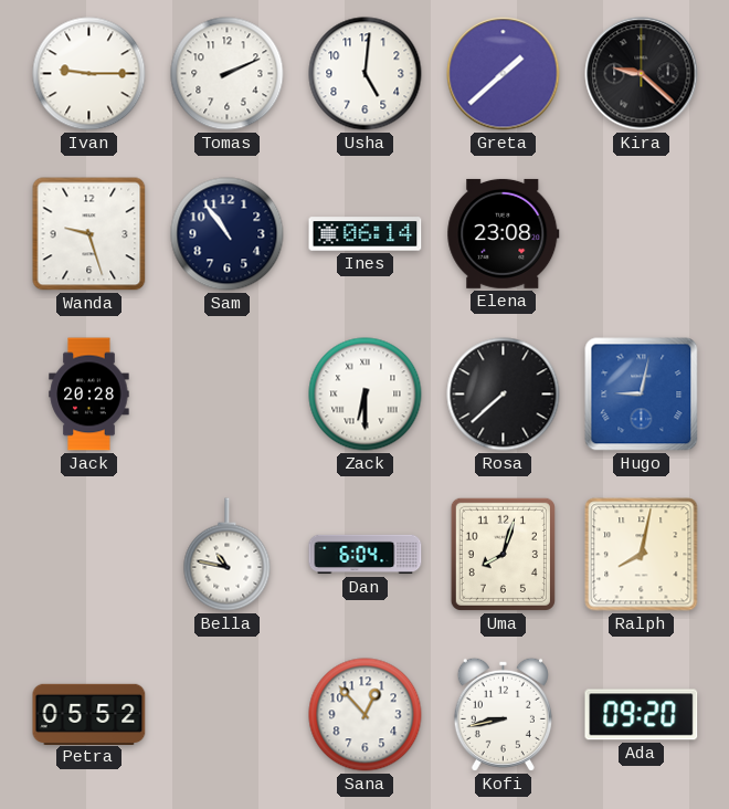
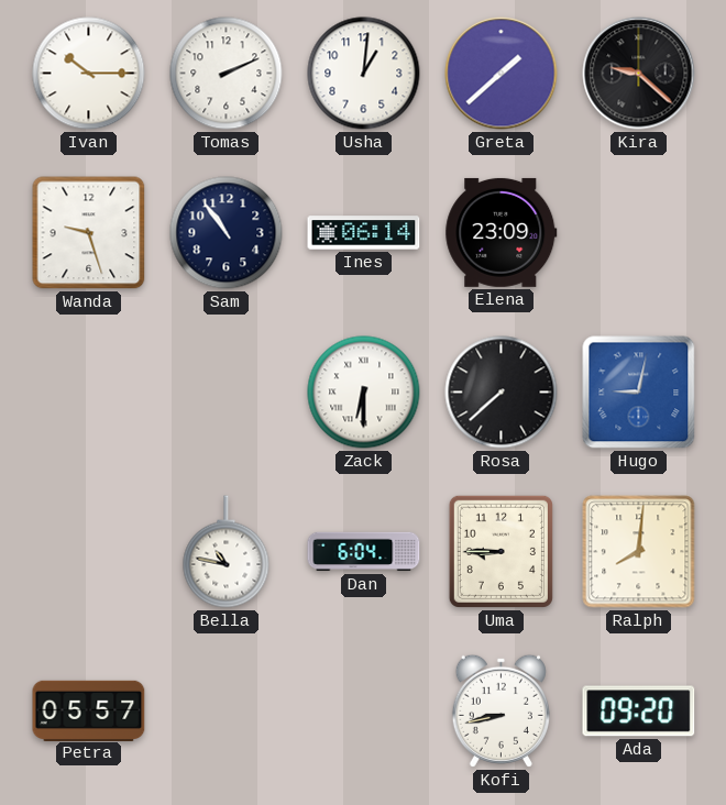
Ivan: 9:15 -> 10:15
Usha: 5:01 -> 1:01
Elena: 23:08 -> 23:09
Jack: 20:28 -> none
Uma: 8:03 -> 8:45
Ralph: 8:02 -> 8:01
Petra: 05:52 -> 05:57
Sana: 12:53 -> none
